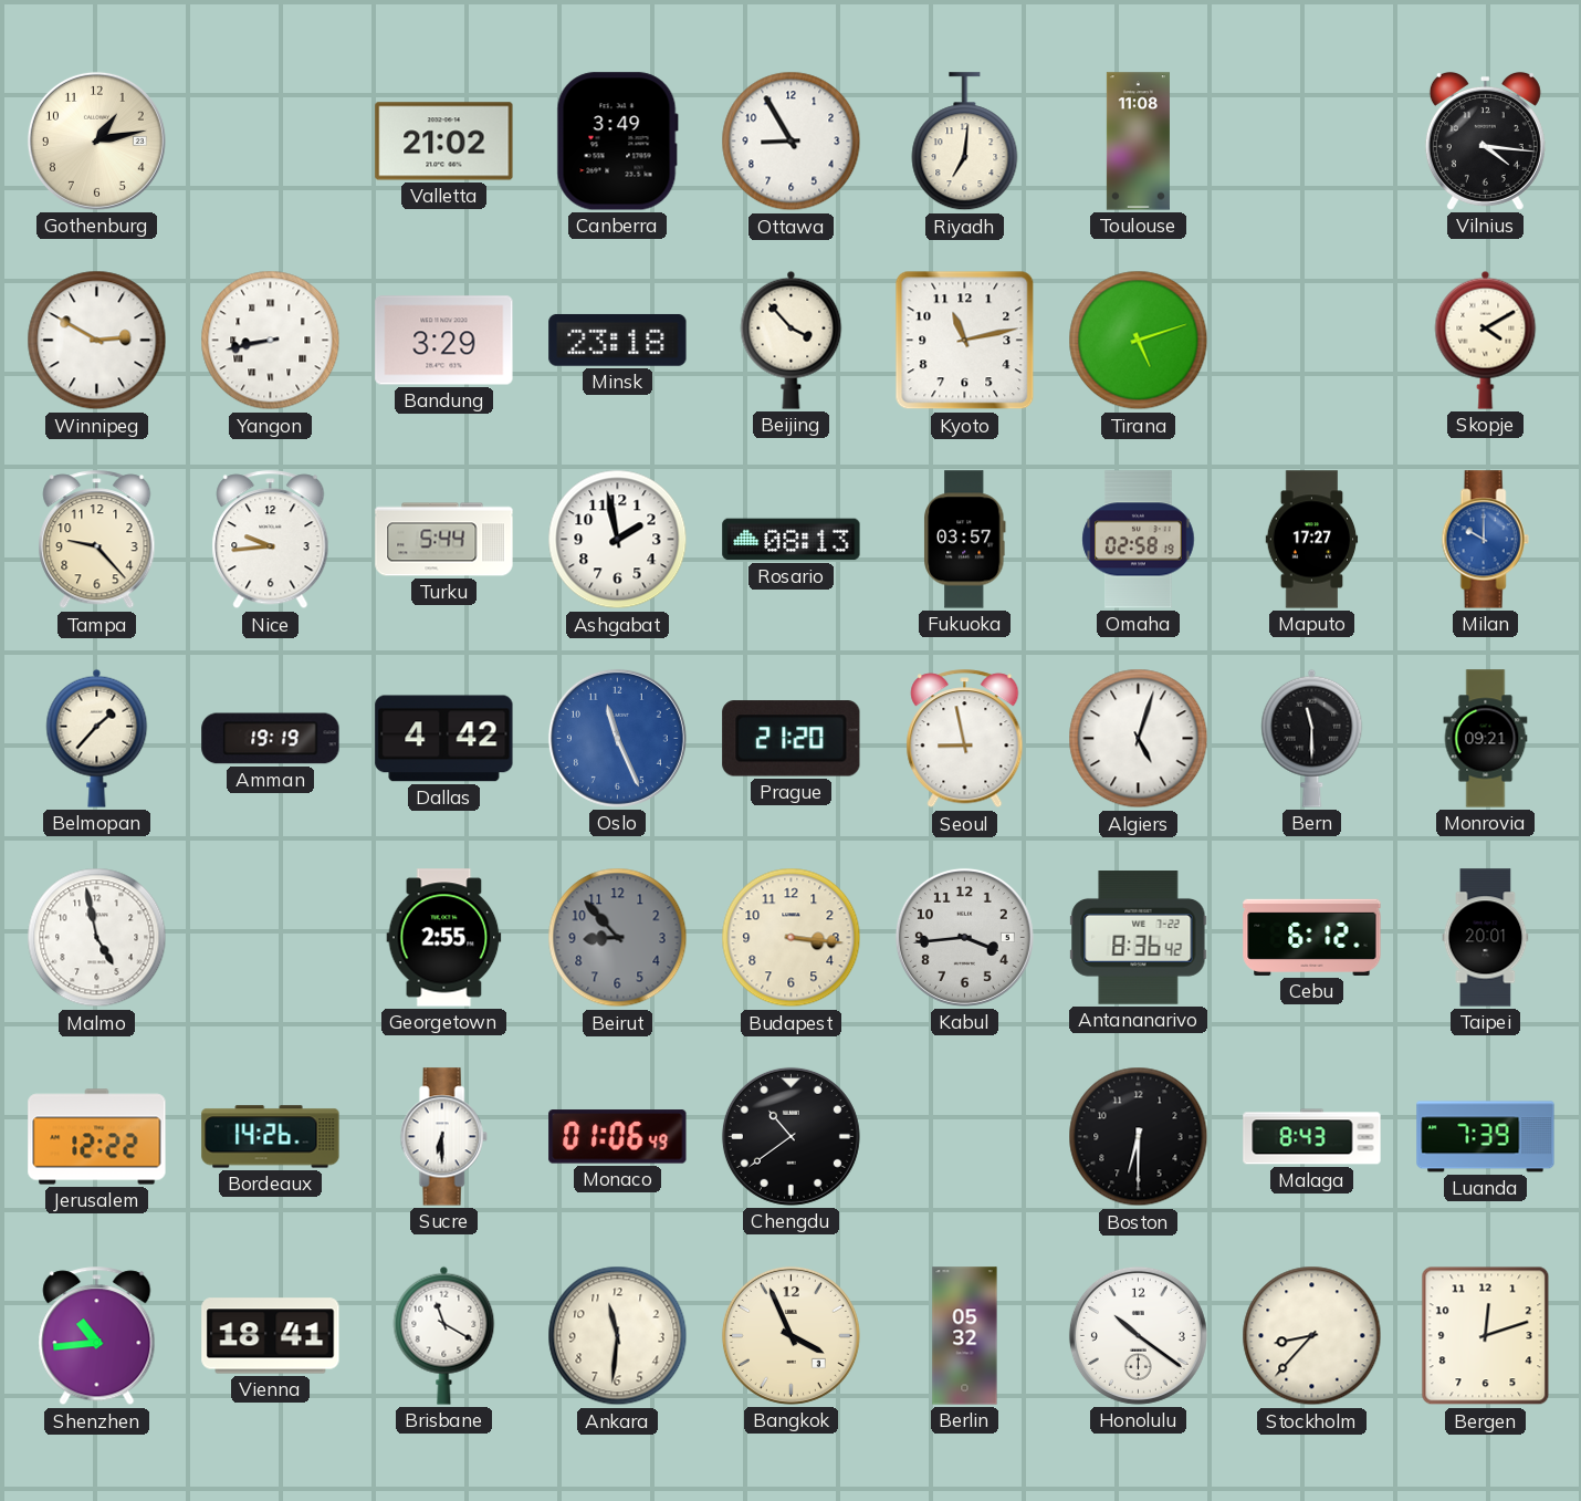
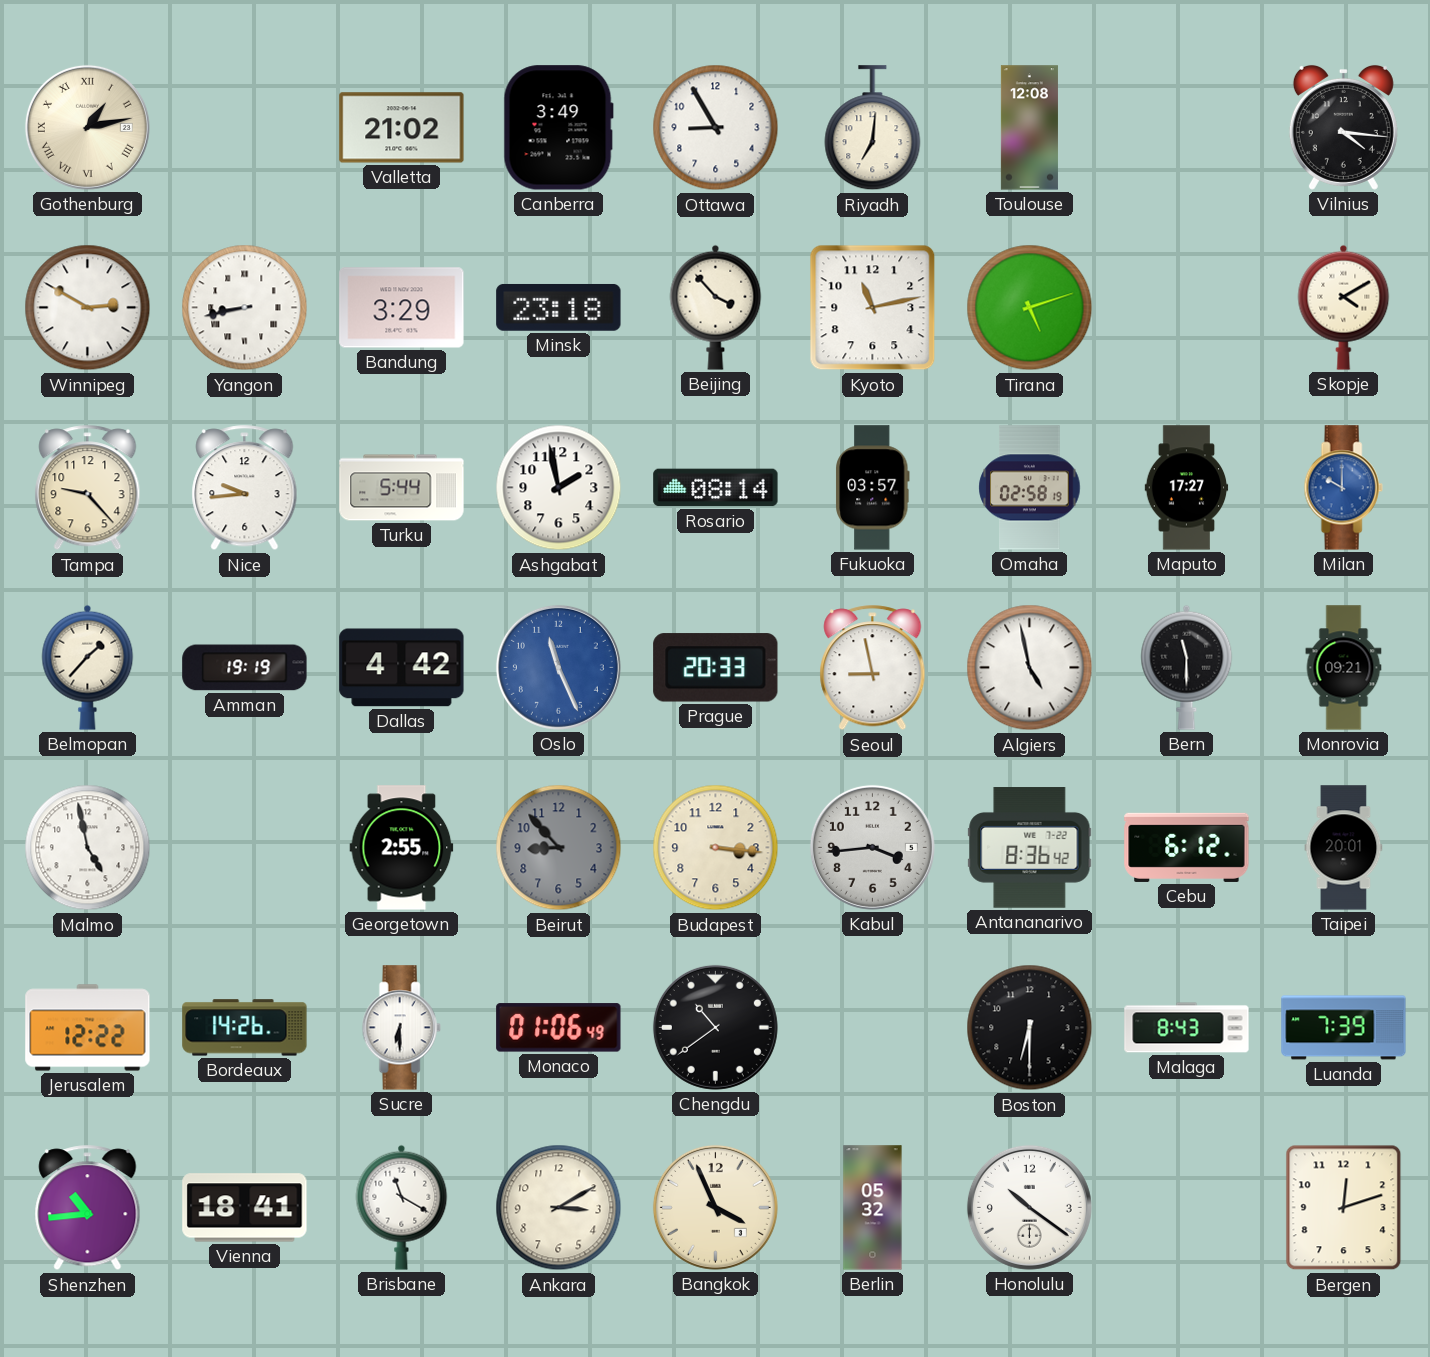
Gothenburg numerals: Arabic -> Roman
Toulouse: 11:08 -> 12:08
Rosario: 08:13 -> 08:14
Prague: 21:20 -> 20:33
Algiers: 5:03 -> 4:58
Ankara: 11:31 -> 3:10
Stockholm: 8:37 -> none
